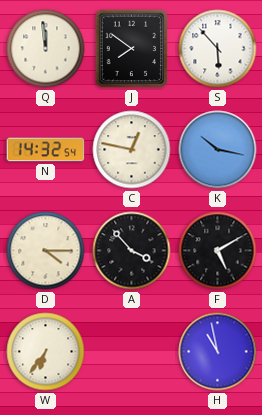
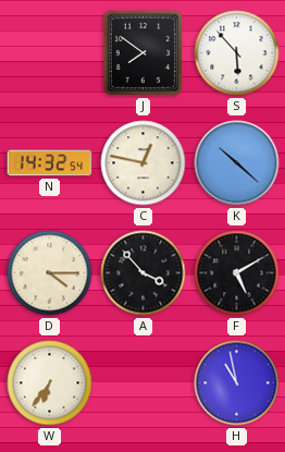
Q: 11:59 -> none
K: 10:17 -> 10:22
